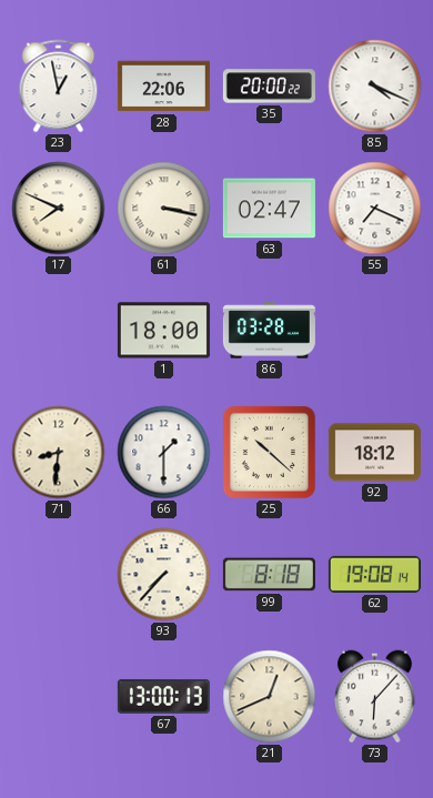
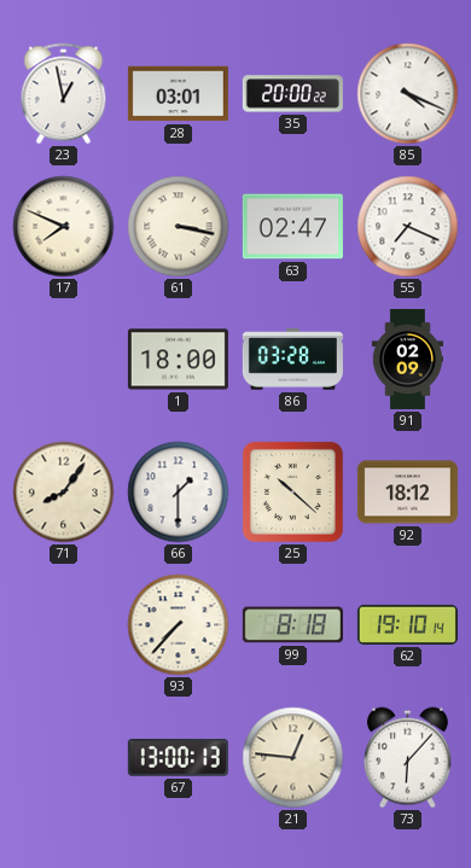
28: 22:06 -> 03:01
91: none -> 02:09
71: 8:31 -> 8:06
62: 19:08 -> 19:10
21: 12:41 -> 12:46
